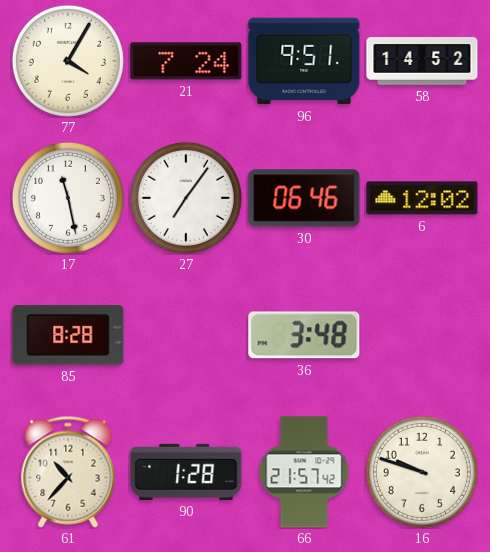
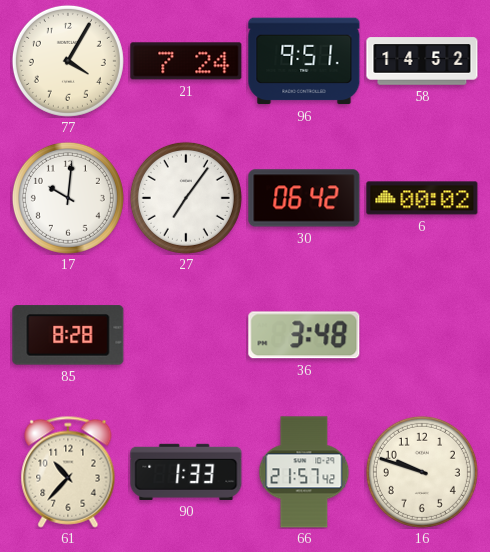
17: 11:28 -> 10:01
30: 06:46 -> 06:42
6: 12:02 -> 00:02
90: 1:28 -> 1:33
